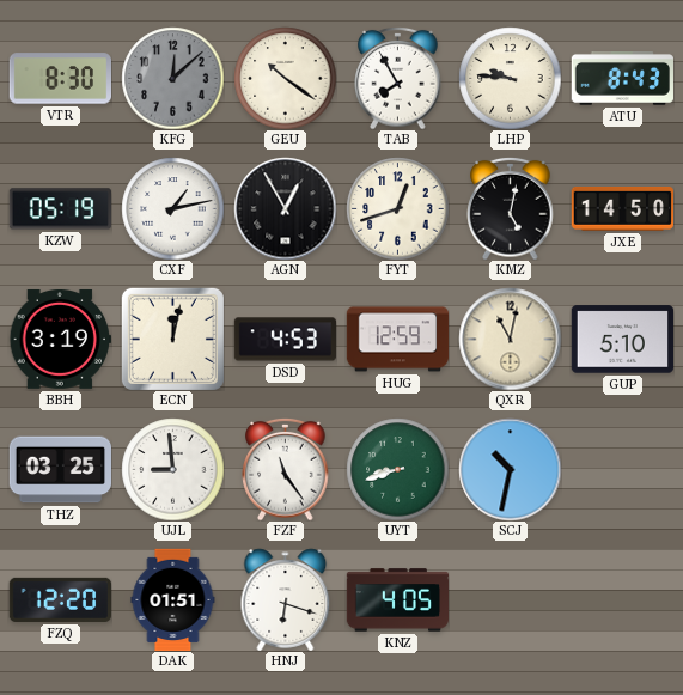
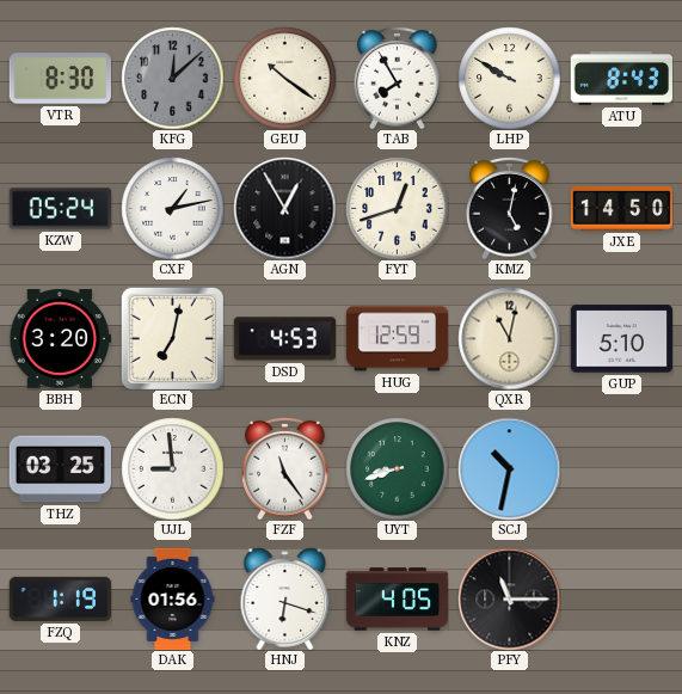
LHP: 9:46 -> 9:50
KZW: 05:19 -> 05:24
BBH: 3:19 -> 3:20
ECN: 12:02 -> 7:02
FZQ: 12:20 -> 1:19
DAK: 01:51 -> 01:56
PFY: none -> 11:15
